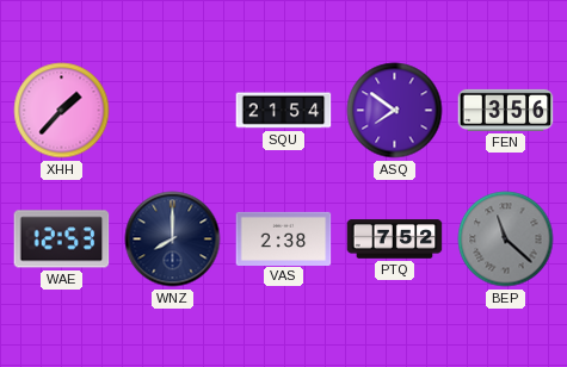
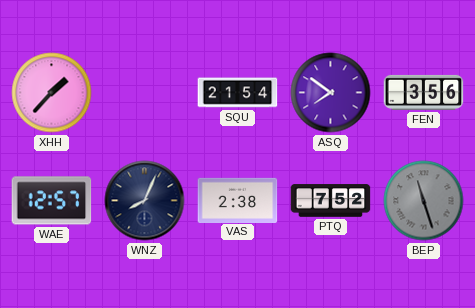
WAE: 12:53 -> 12:57
WNZ: 8:00 -> 8:04
BEP: 11:22 -> 11:27
